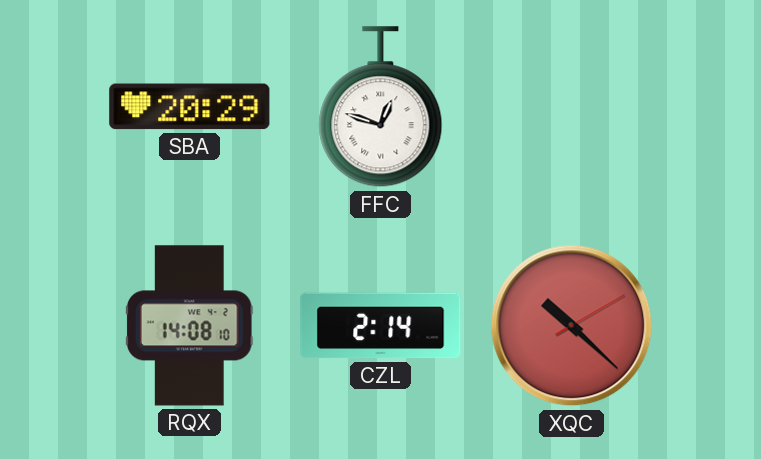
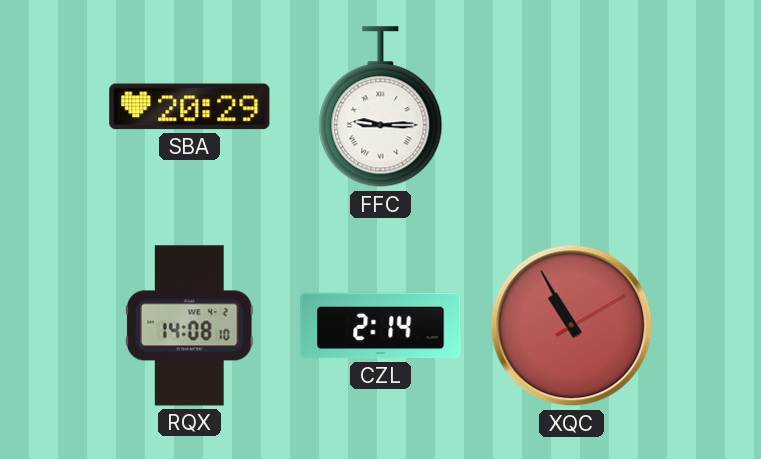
FFC: 12:48 -> 9:15
XQC: 10:22 -> 10:55
